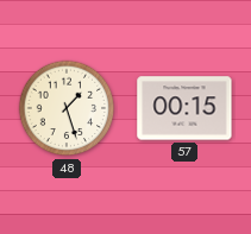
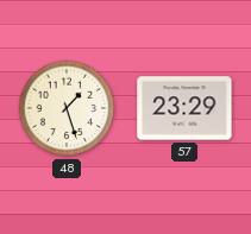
57: 00:15 -> 23:29
